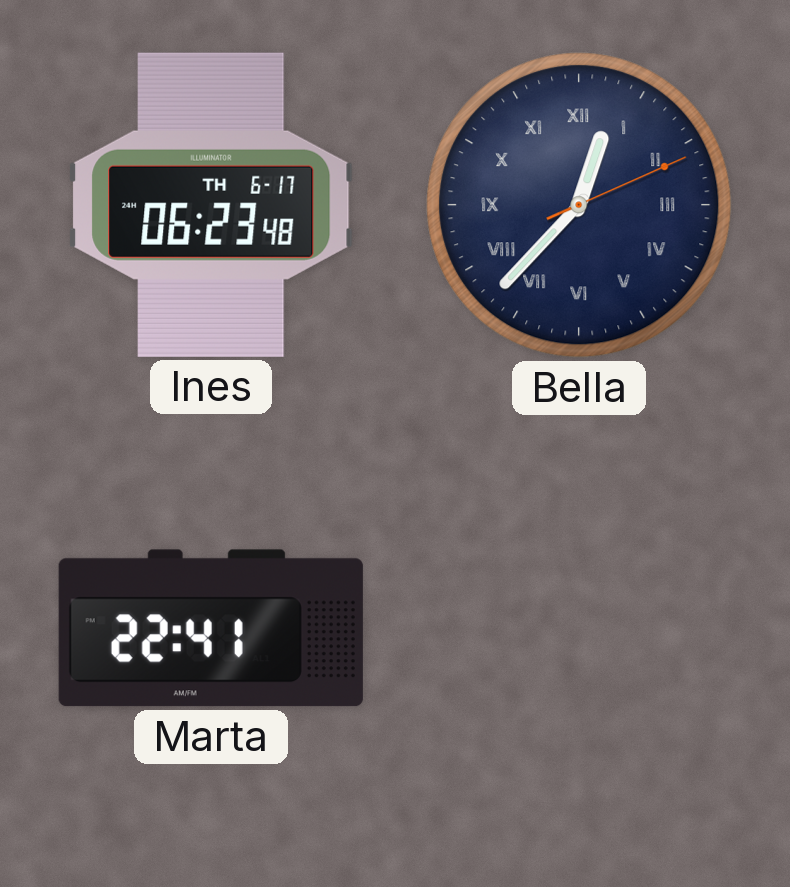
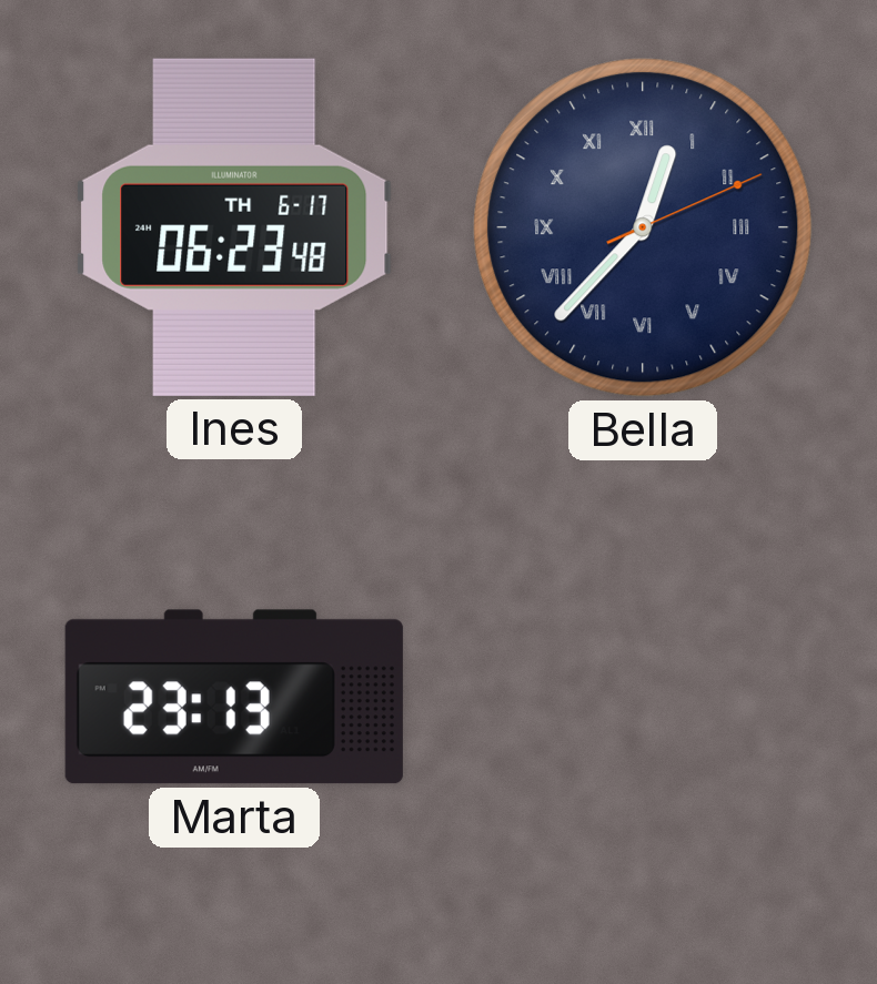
Marta: 22:41 -> 23:13
